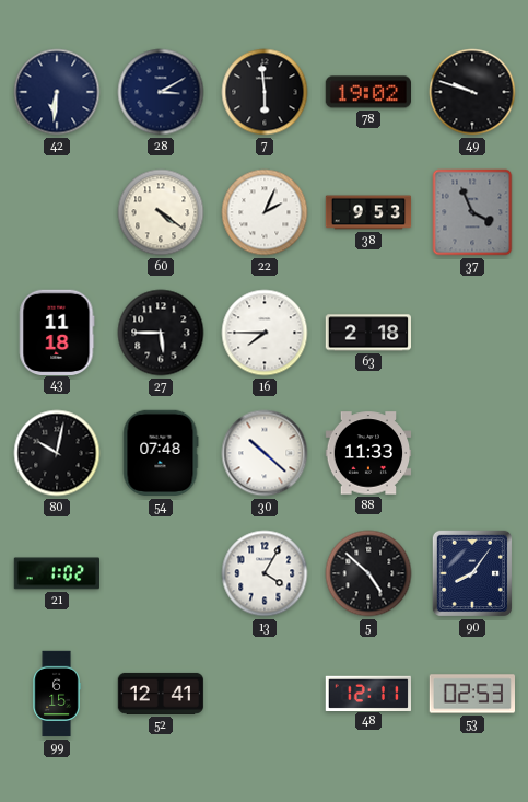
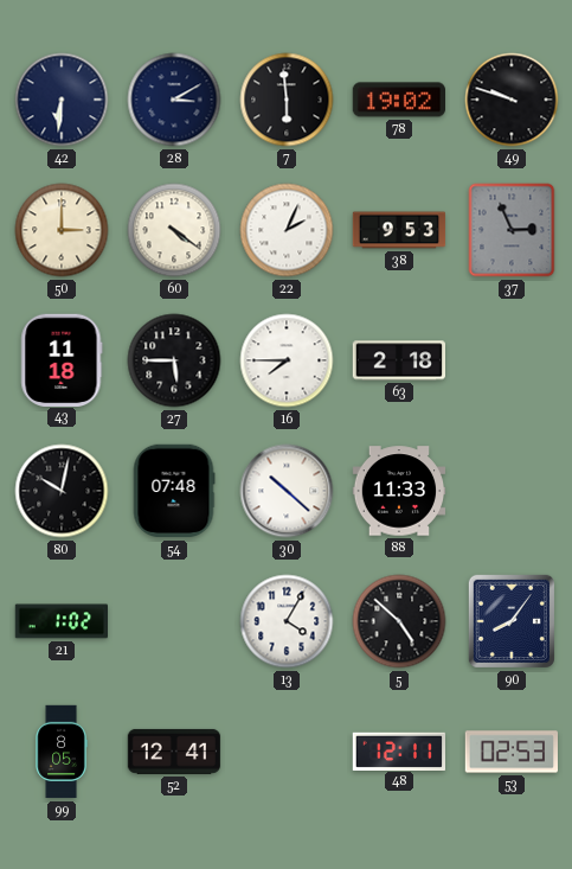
50: none -> 3:00
37: 3:56 -> 2:56
99: 6:15 -> 8:05
